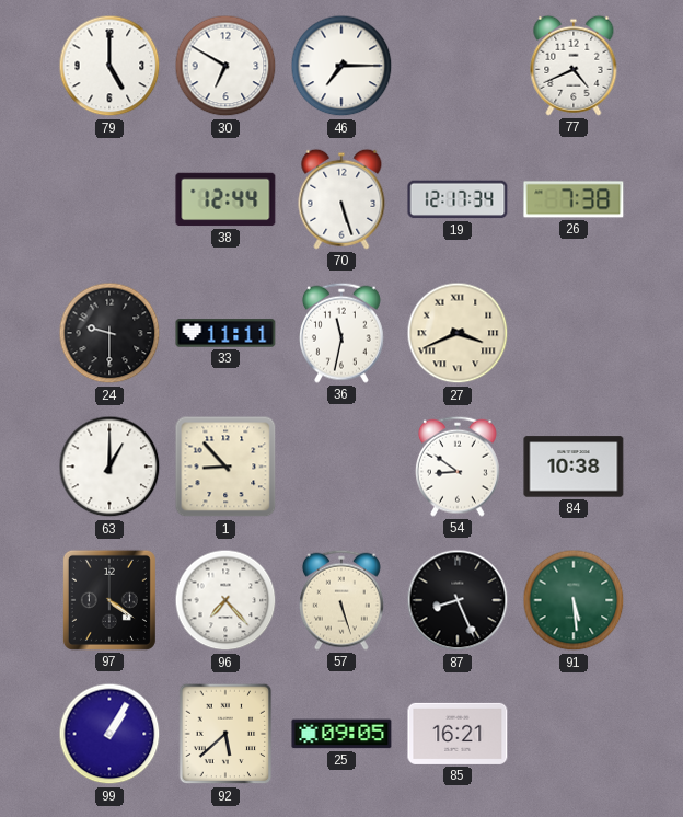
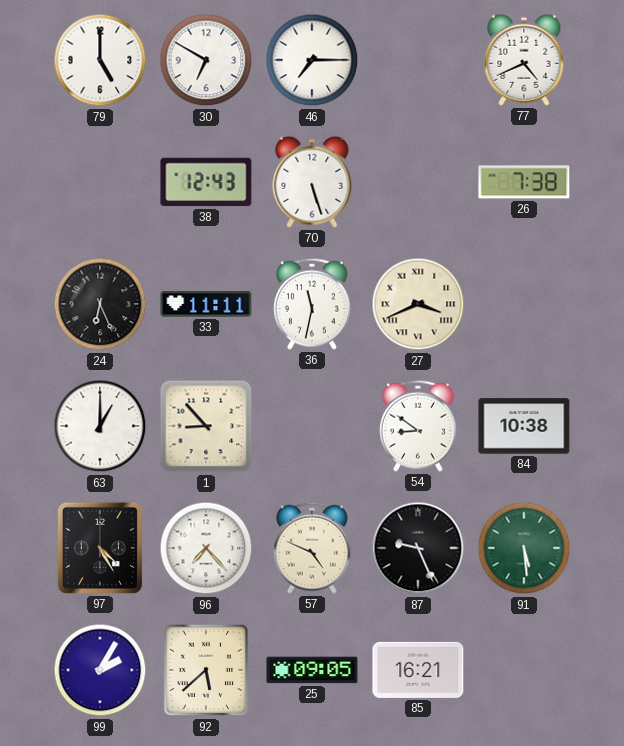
38: 12:44 -> 12:43
19: 12:17 -> none
24: 9:30 -> 6:26
97: 4:21 -> 4:25
57: 5:27 -> 4:49
87: 8:26 -> 9:26
99: 1:05 -> 2:05
